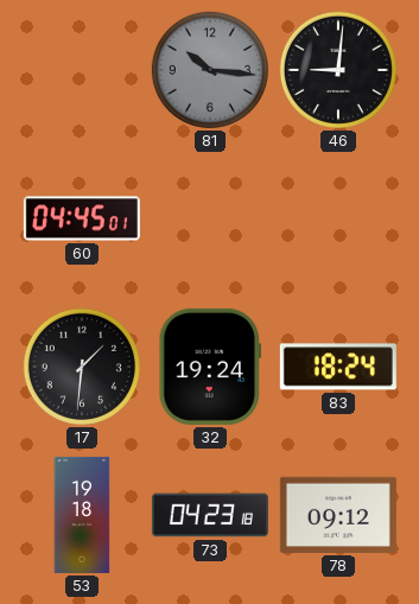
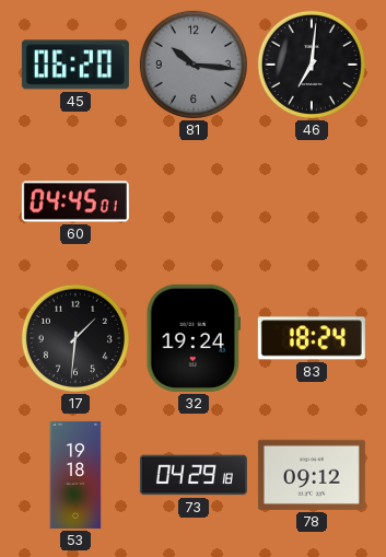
45: none -> 06:20
46: 9:01 -> 7:01
73: 04:23 -> 04:29
